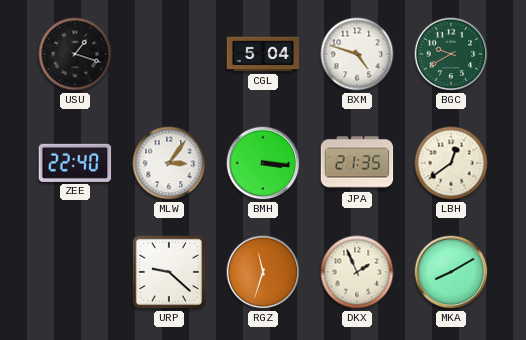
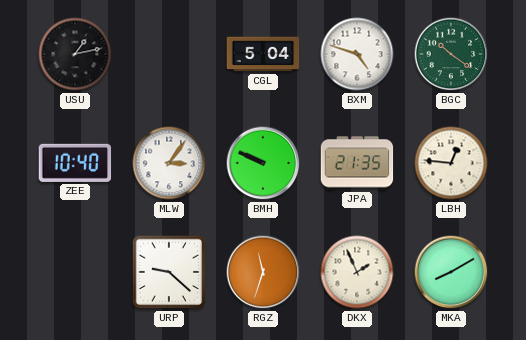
USU: 1:18 -> 1:13
BGC: 9:40 -> 10:21
ZEE: 22:40 -> 10:40
BMH: 3:16 -> 9:49
LBH: 12:39 -> 12:46
